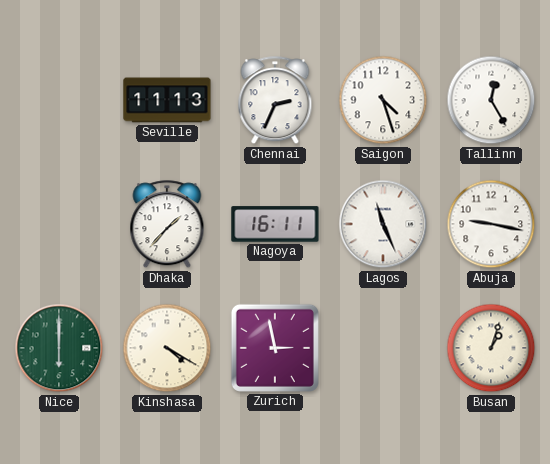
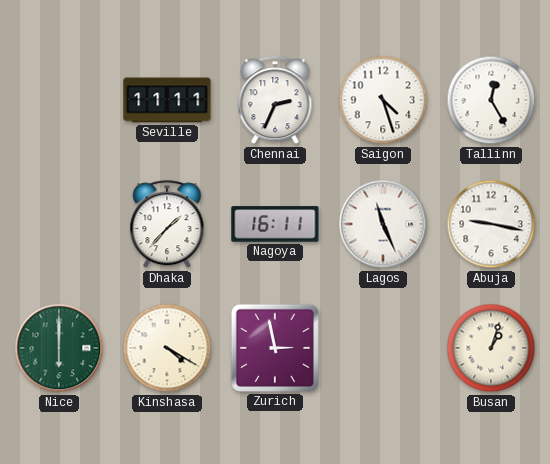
Seville: 11:13 -> 11:11
